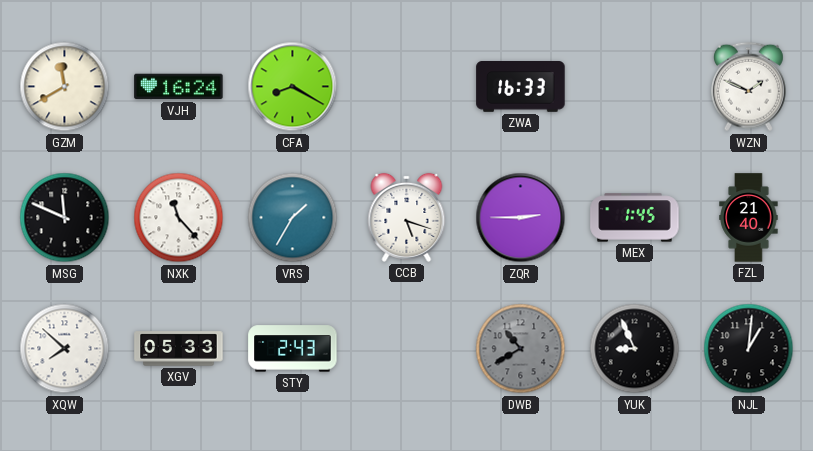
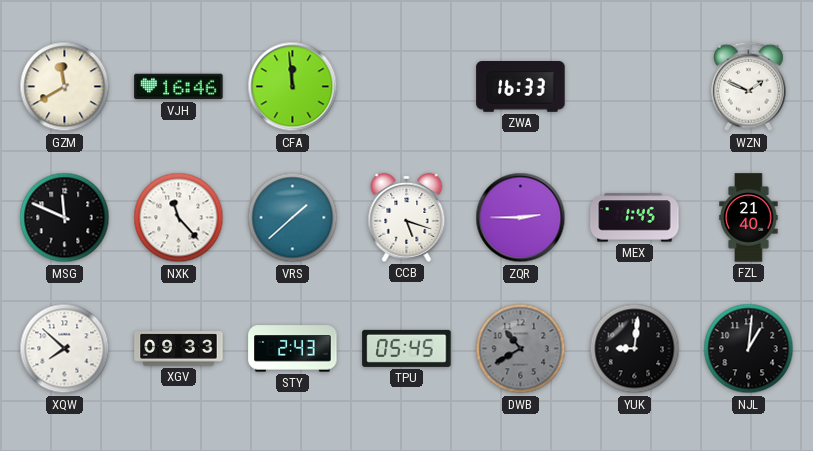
VJH: 16:24 -> 16:46
CFA: 8:20 -> 11:59
VRS: 1:35 -> 1:38
XGV: 05:33 -> 09:33
TPU: none -> 05:45
YUK: 8:56 -> 9:01
